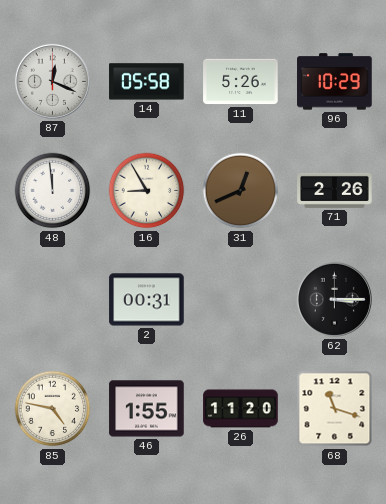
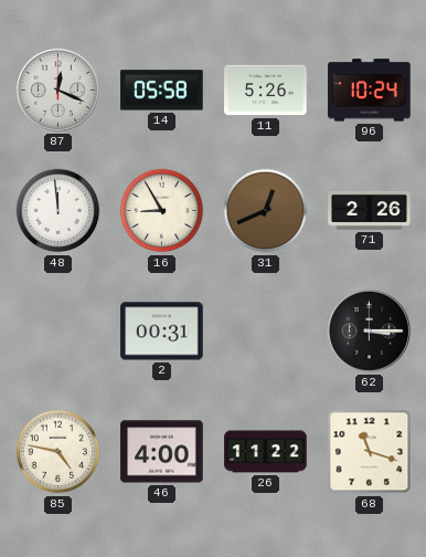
96: 10:29 -> 10:24
46: 1:55 -> 4:00
26: 11:20 -> 11:22
